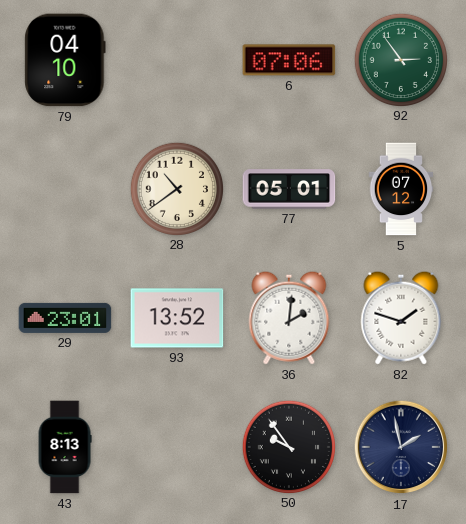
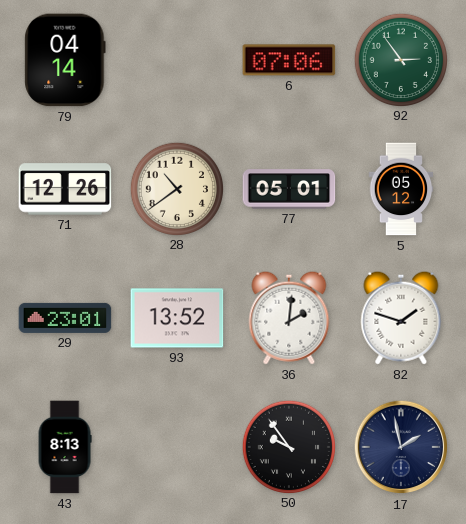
79: 04:10 -> 04:14
71: none -> 12:26
5: 07:12 -> 05:12
